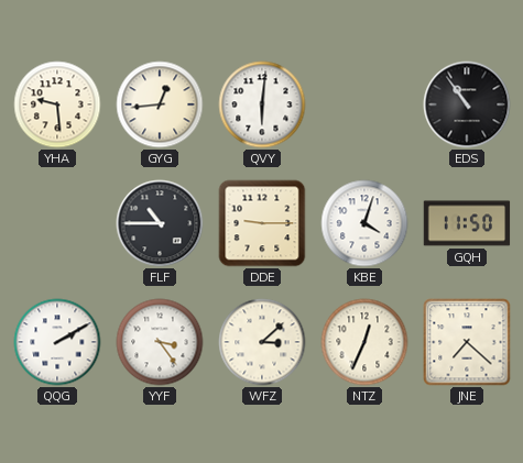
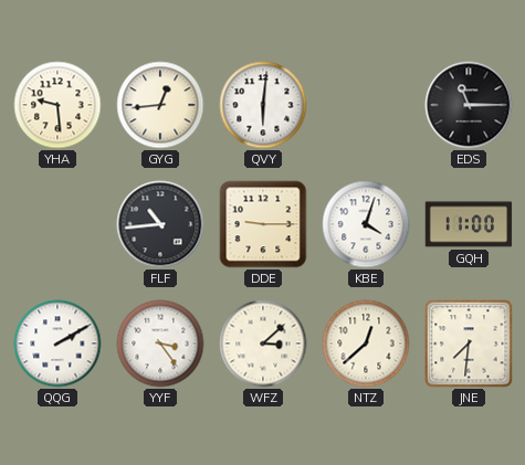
EDS: 10:54 -> 11:15
FLF: 10:45 -> 10:44
GQH: 11:50 -> 11:00
NTZ: 12:34 -> 12:38
JNE: 7:22 -> 7:31
